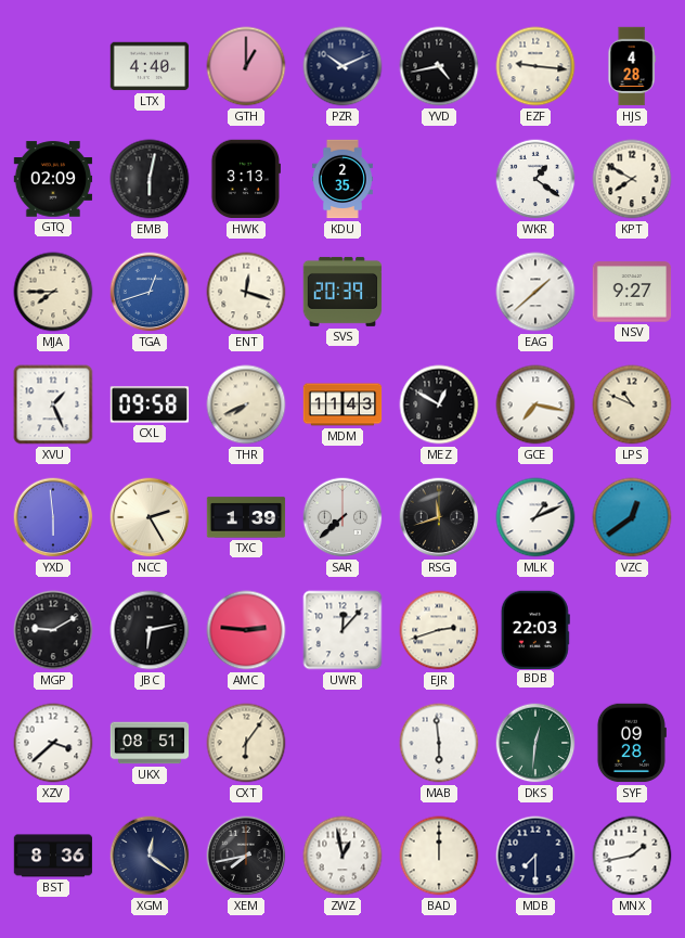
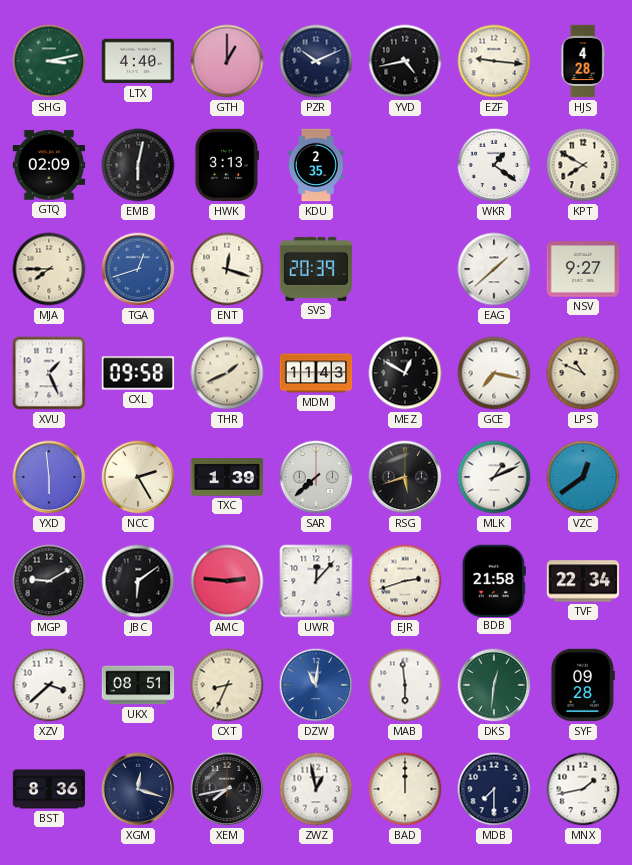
SHG: none -> 3:13
THR: 7:41 -> 1:41
RSG: 11:42 -> 5:42
JBC: 6:13 -> 6:09
BDB: 22:03 -> 21:58
TVF: none -> 22:34
CXT: 6:06 -> 8:34
DZW: none -> 11:01
XGM: 12:21 -> 12:18
